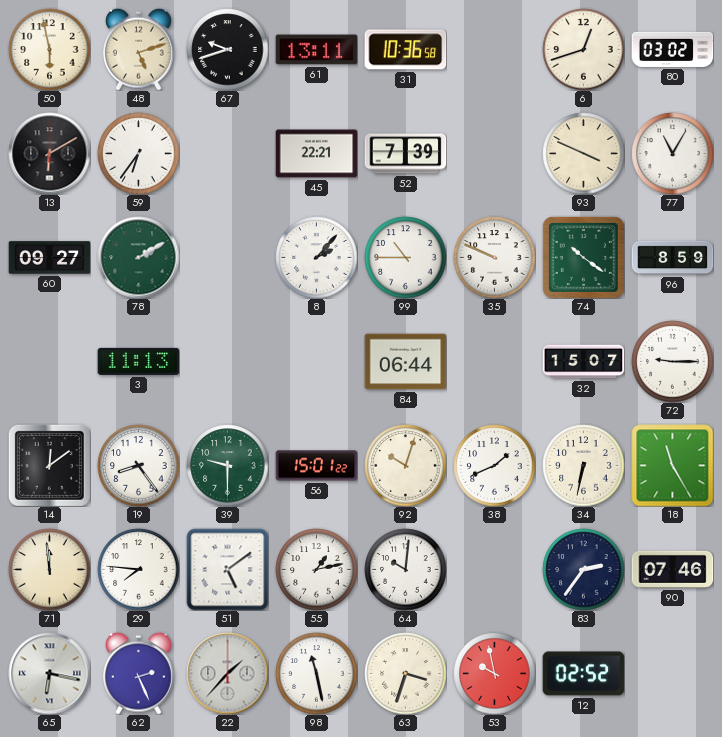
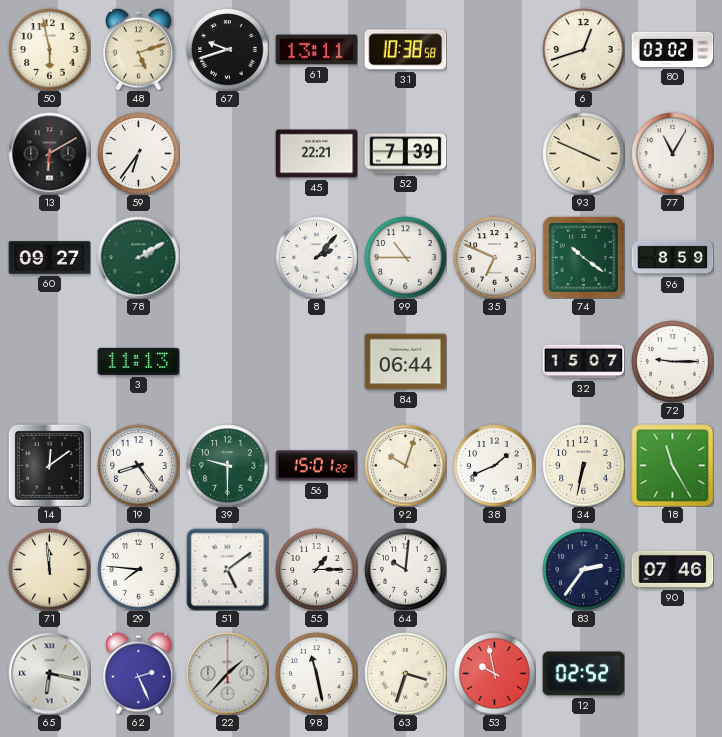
31: 10:36 -> 10:38
35: 9:49 -> 6:49
55: 1:13 -> 1:15
